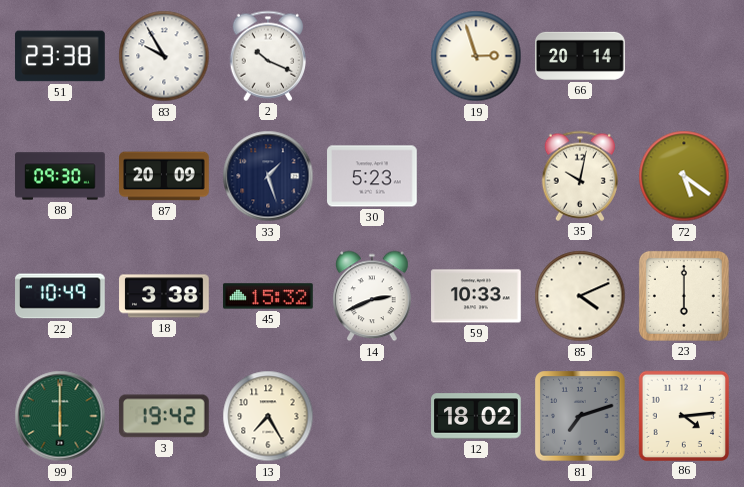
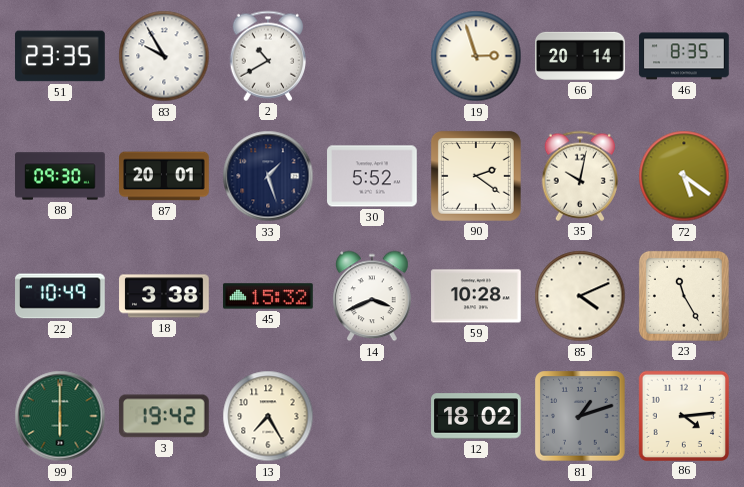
51: 23:38 -> 23:35
2: 10:19 -> 10:40
46: none -> 8:35
87: 20:09 -> 20:01
30: 5:23 -> 5:52
90: none -> 2:21
14: 2:41 -> 3:41
59: 10:33 -> 10:28
23: 6:00 -> 11:25
81: 7:12 -> 1:12
